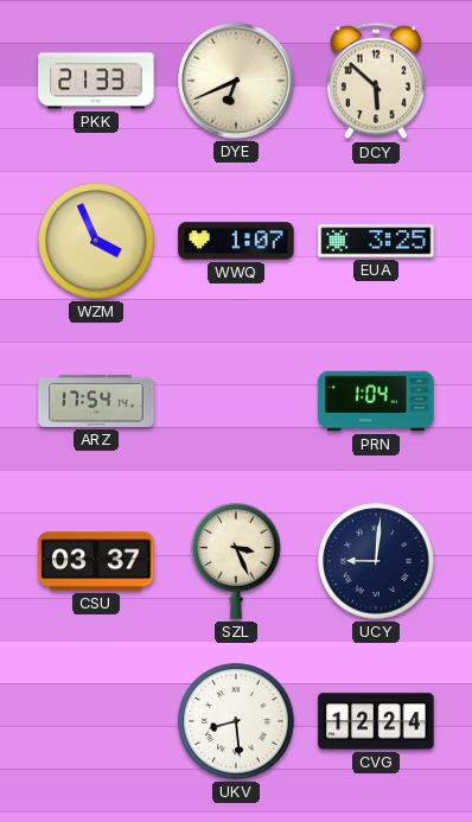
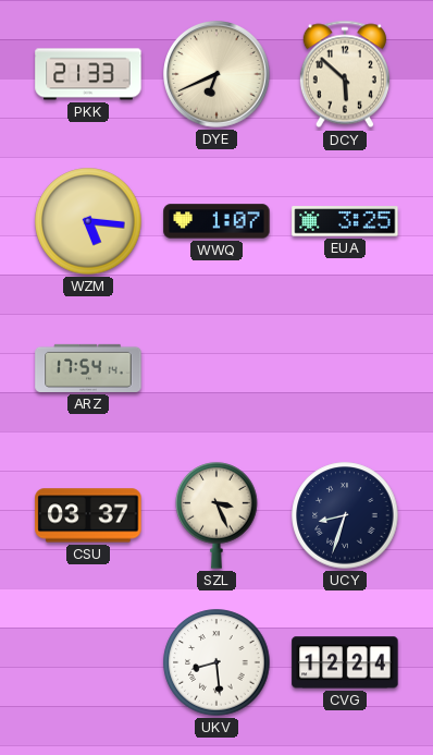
WZM: 3:56 -> 5:16
PRN: 1:04 -> none
UCY: 9:01 -> 8:33
